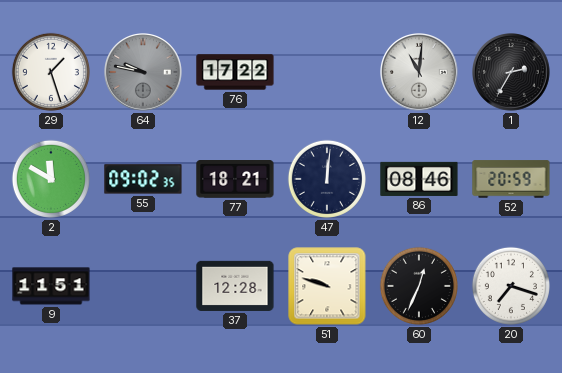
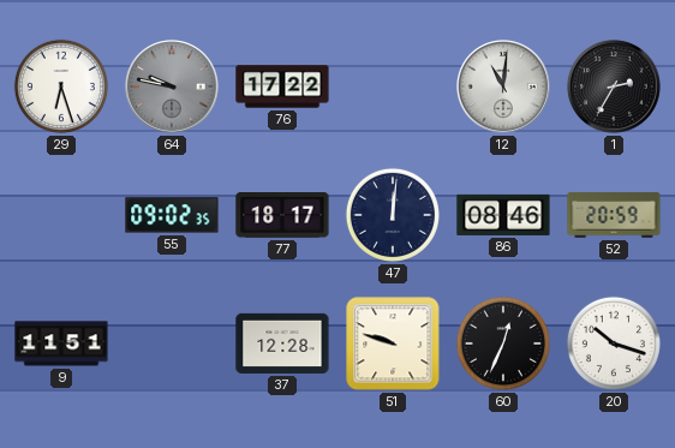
29: 1:27 -> 6:27
2: 11:50 -> none
77: 18:21 -> 18:17
20: 7:18 -> 10:18
